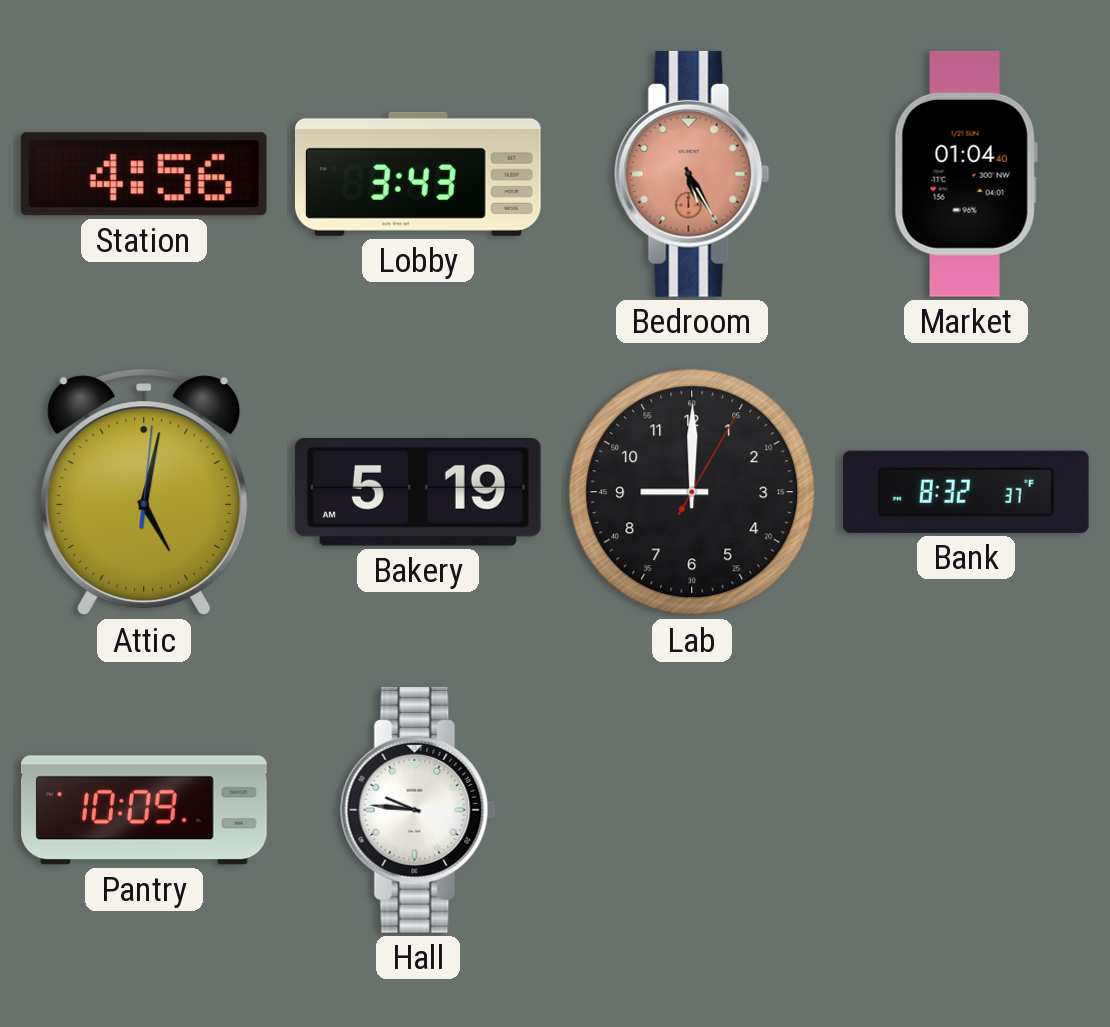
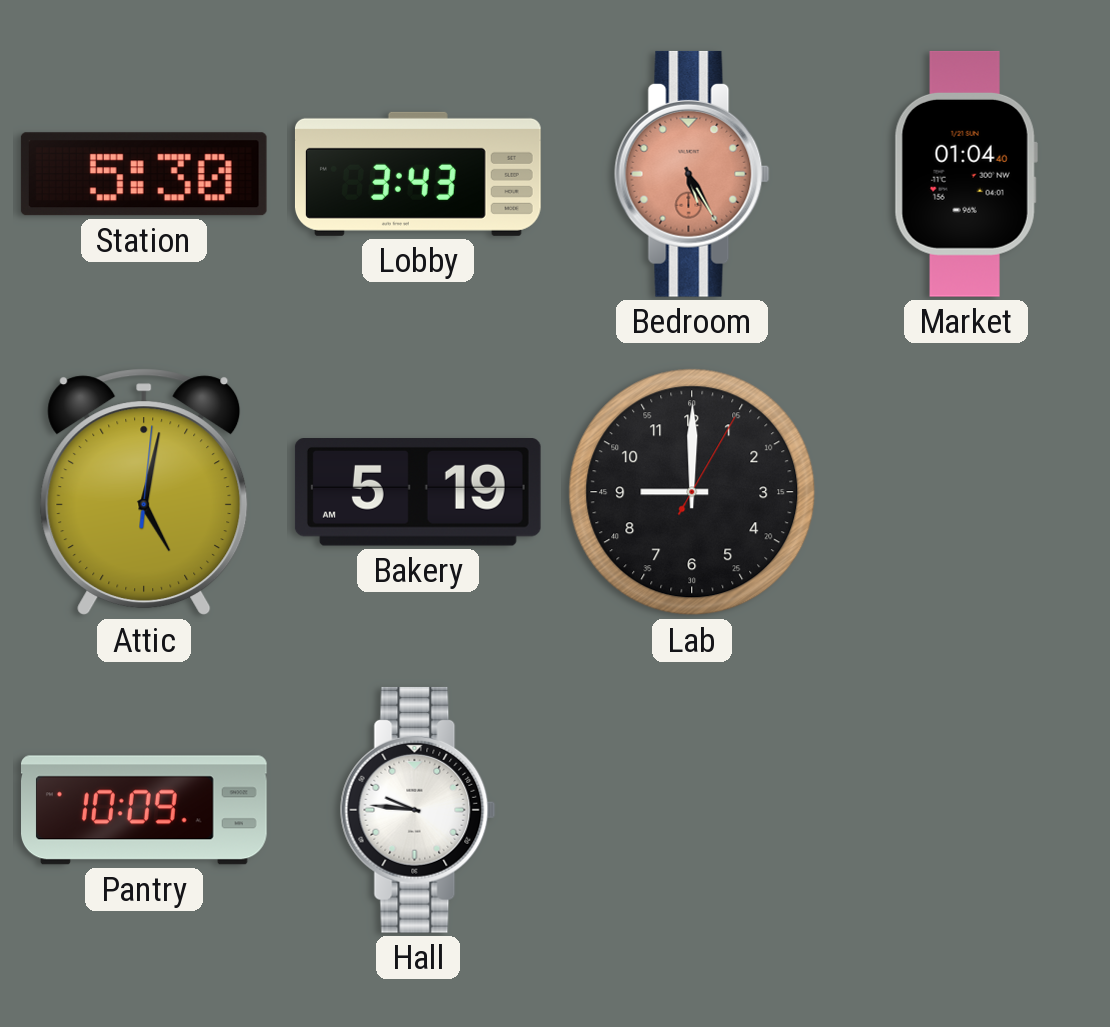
Station: 4:56 -> 5:30
Bank: 8:32 -> none
